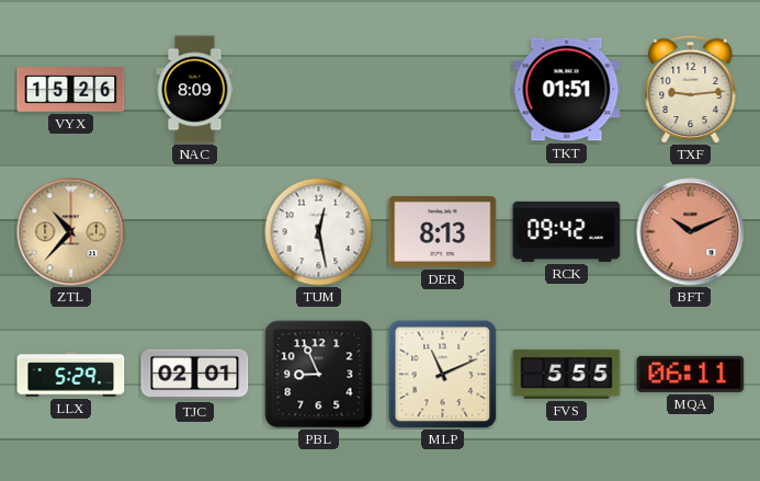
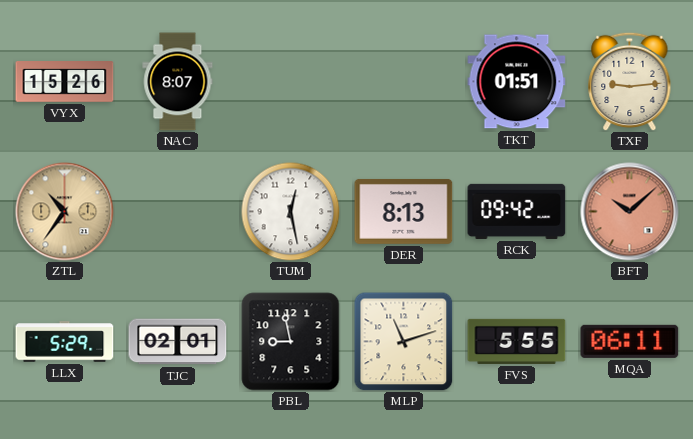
NAC: 8:09 -> 8:07
ZTL: 10:37 -> 10:36
BFT: 10:11 -> 10:08
PBL: 8:56 -> 8:58
MLP: 11:11 -> 11:12
